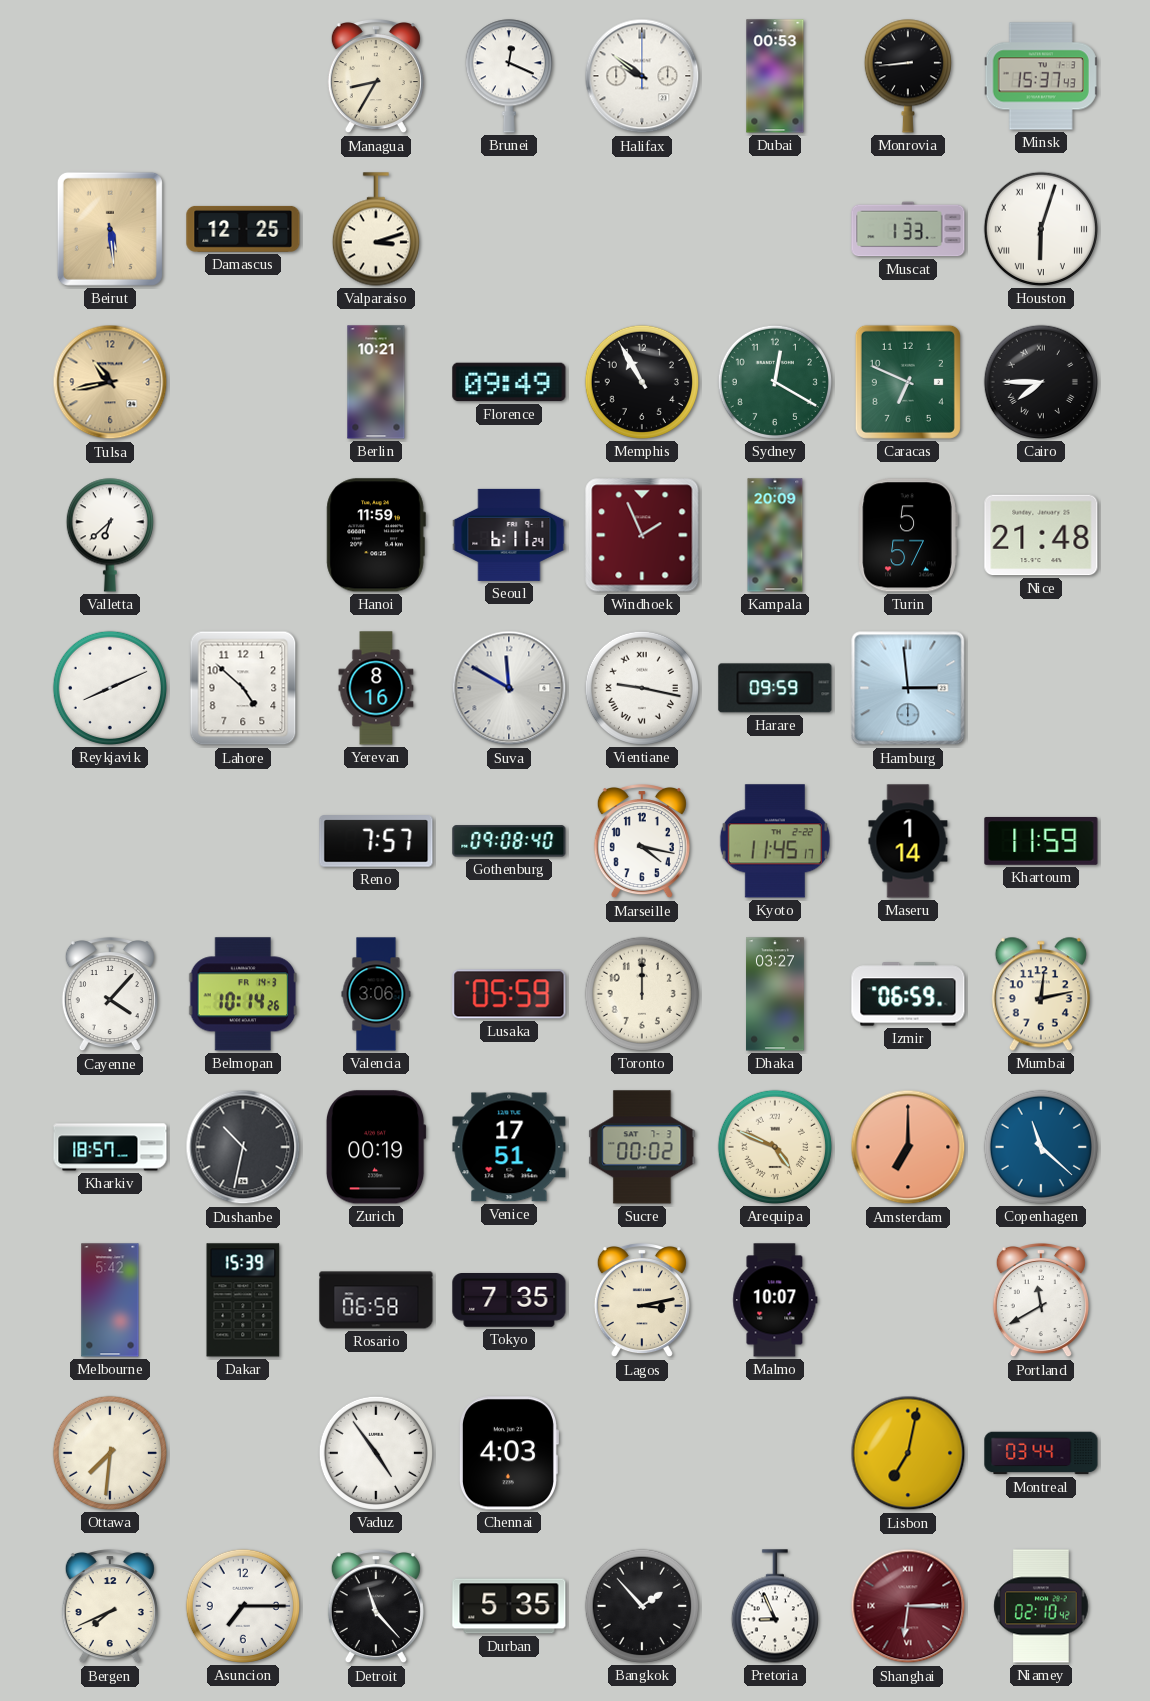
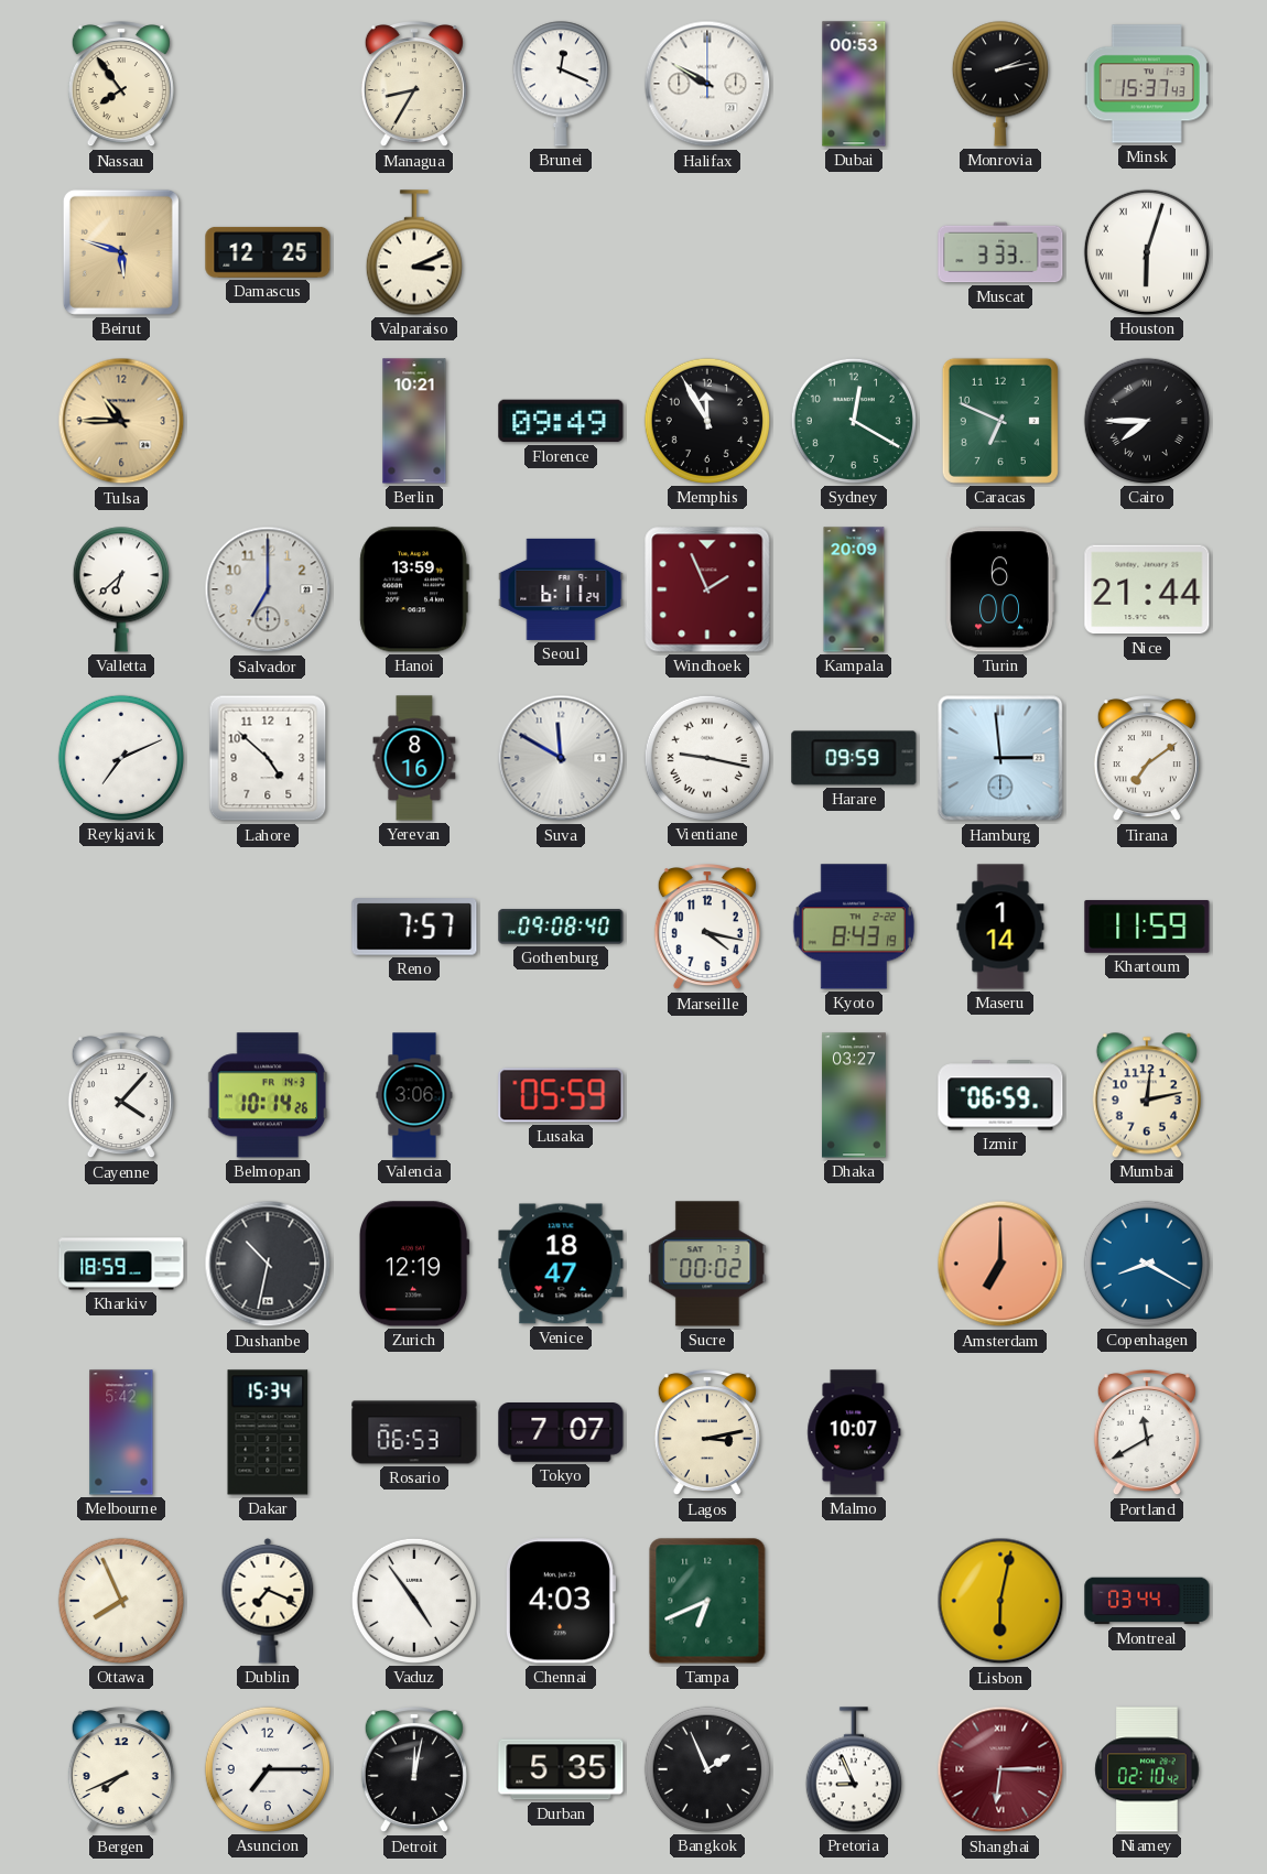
Nassau: none -> 7:54
Halifax: 9:51 -> 9:50
Monrovia: 8:44 -> 2:13
Beirut: 5:29 -> 5:48
Valparaiso: 3:12 -> 3:11
Muscat: 1:33 -> 3:33
Tulsa: 10:43 -> 10:45
Memphis: 10:55 -> 11:55
Salvador: none -> 7:00
Hanoi: 11:59 -> 13:59
Turin: 5:57 -> 6:00
Nice: 21:48 -> 21:44
Reykjavik: 8:11 -> 7:11
Tirana: none -> 7:09
Kyoto: 11:45 -> 8:43
Toronto: 12:00 -> none
Kharkiv: 18:57 -> 18:59
Zurich: 00:19 -> 12:19
Venice: 17:51 -> 18:47
Arequipa: 4:49 -> none
Copenhagen: 11:22 -> 8:20
Dakar: 15:39 -> 15:34
Rosario: 06:58 -> 06:53
Tokyo: 7:35 -> 7:07
Ottawa: 7:31 -> 7:56
Dublin: none -> 7:19
Tampa: none -> 6:41
Lisbon: 7:02 -> 6:02
Detroit: 11:23 -> 12:02
Bangkok: 1:53 -> 1:56
